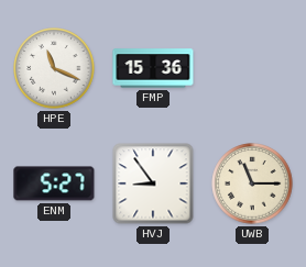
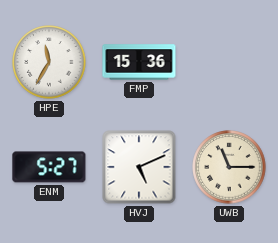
HPE: 11:19 -> 11:35
HVJ: 8:54 -> 5:11
